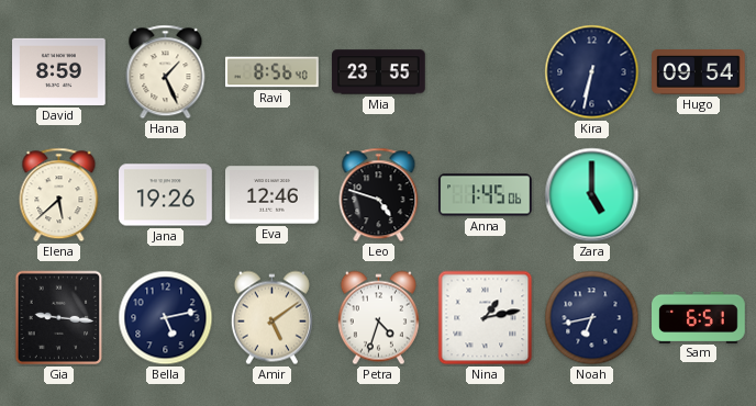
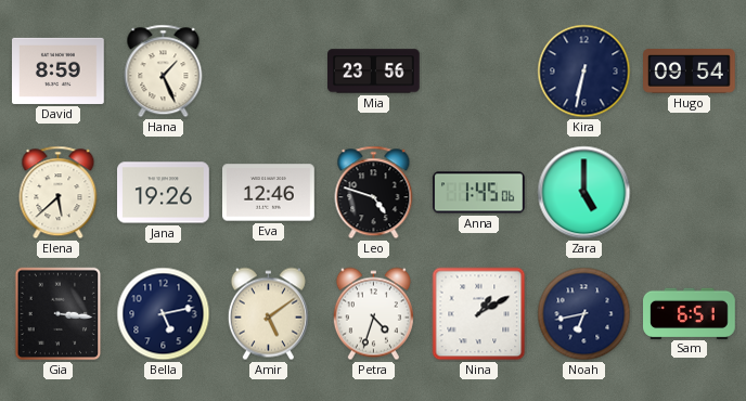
Ravi: 8:56 -> none
Mia: 23:55 -> 23:56
Gia: 9:16 -> 3:16
Nina: 1:13 -> 1:10
